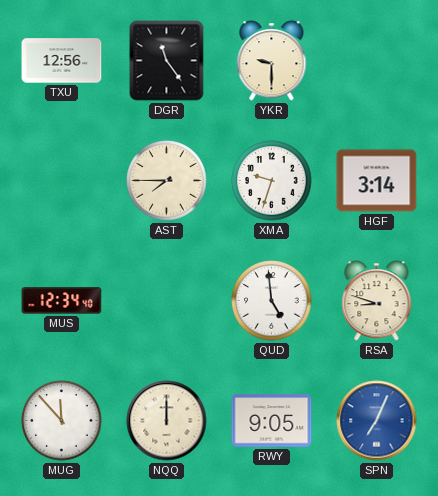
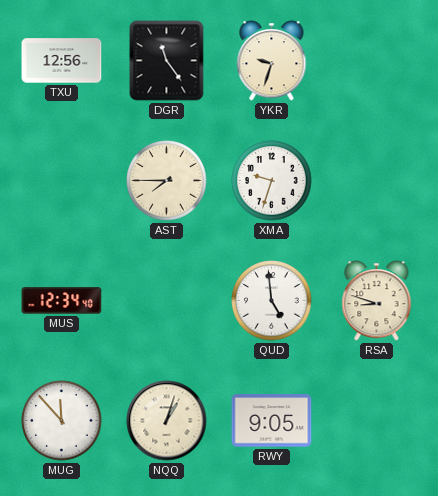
YKR: 9:30 -> 9:33
HGF: 3:14 -> none
NQQ: 12:00 -> 1:03
SPN: 7:04 -> none
